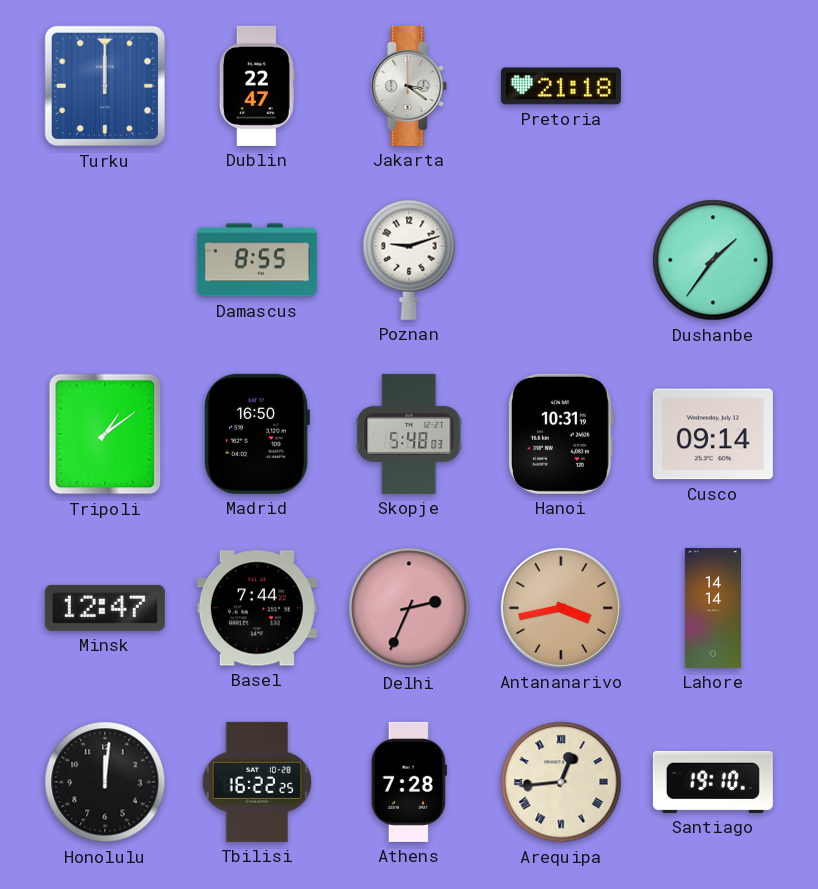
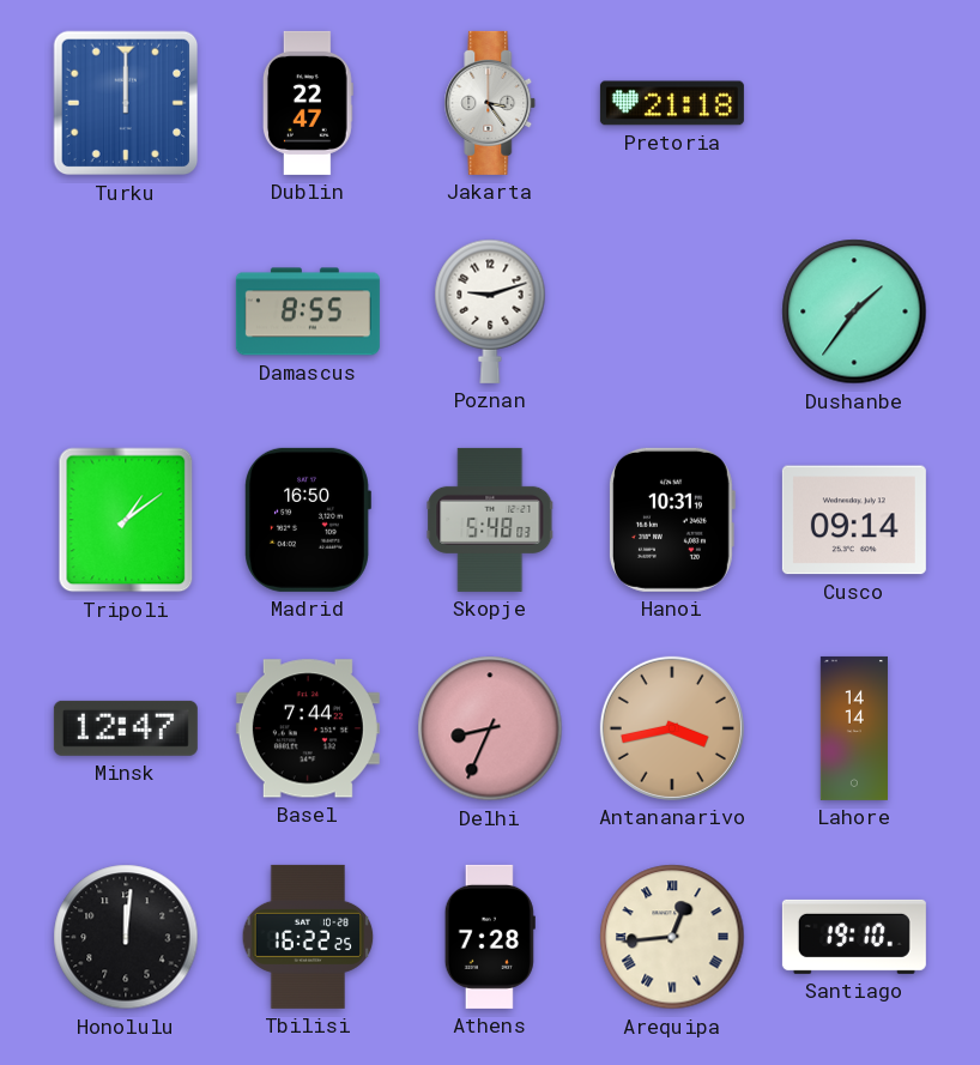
Jakarta: 3:21 -> 3:24
Delhi: 2:34 -> 8:34
